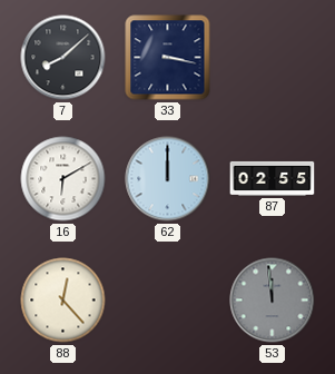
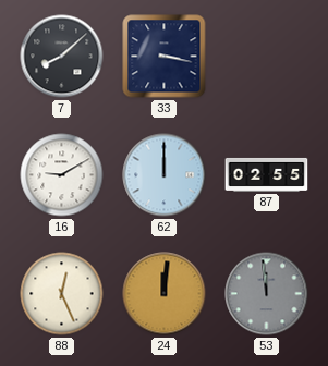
16: 6:10 -> 9:10
88: 12:23 -> 12:26
24: none -> 12:01
